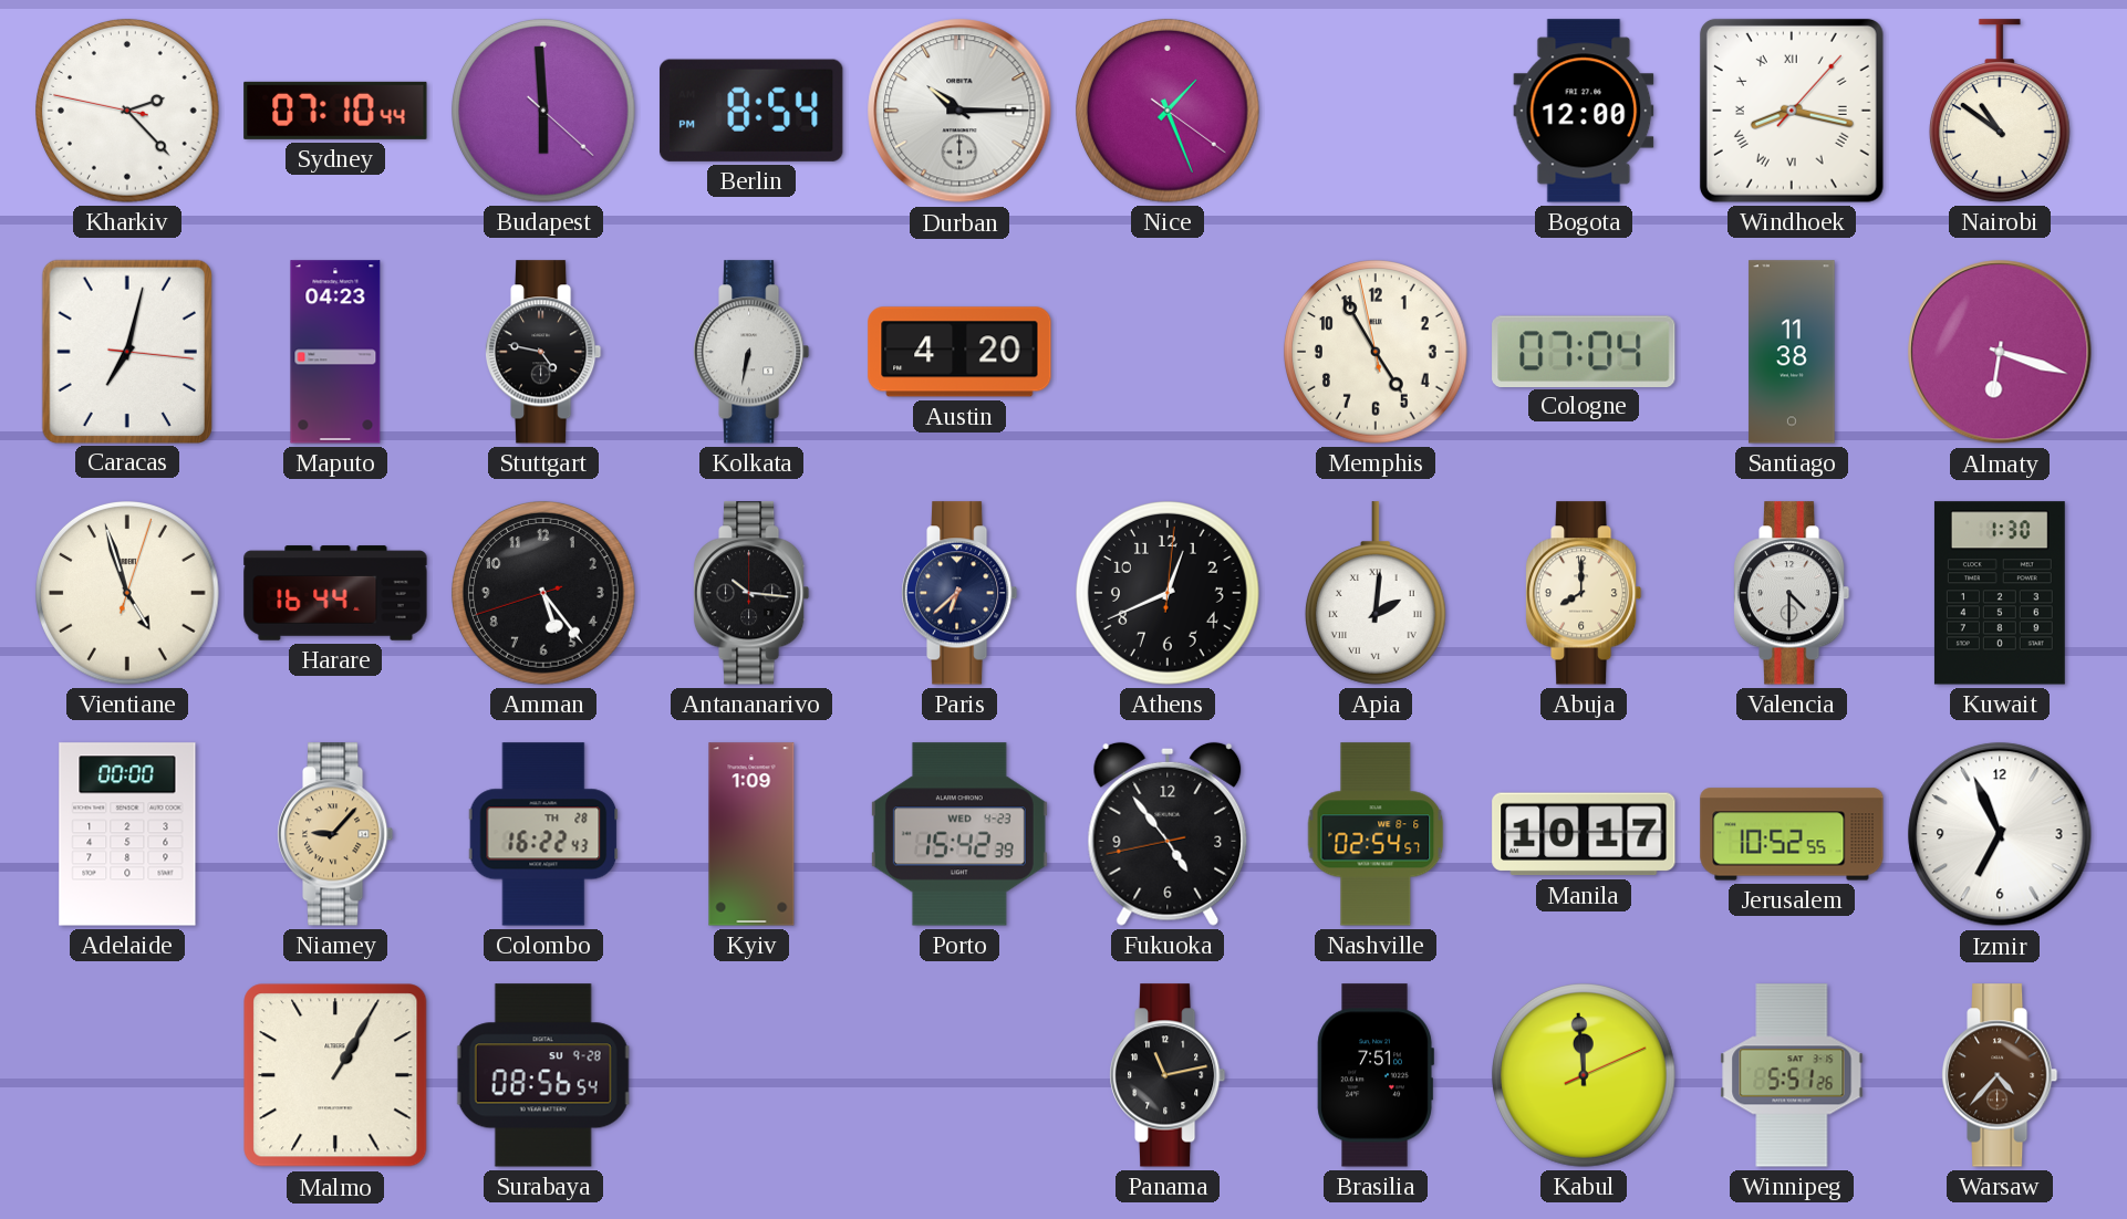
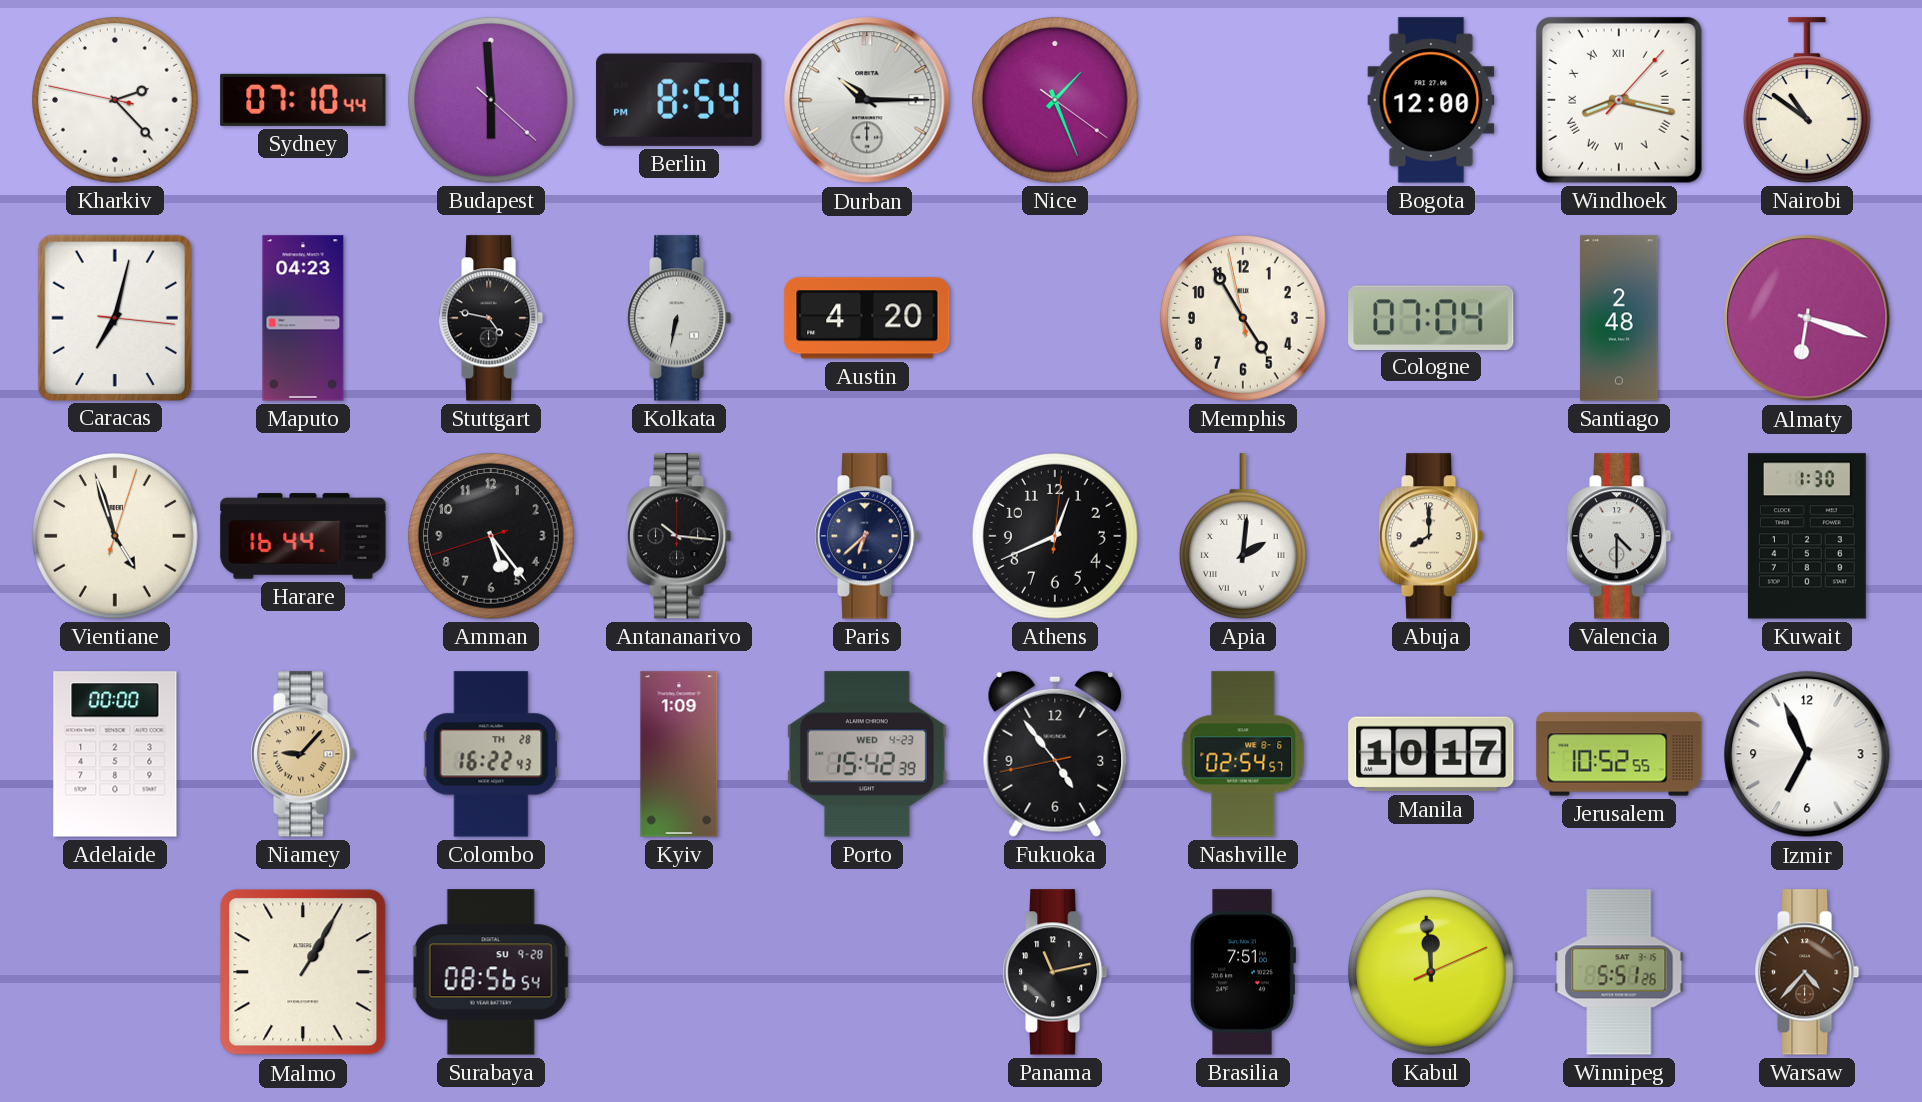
Santiago: 11:38 -> 2:48
